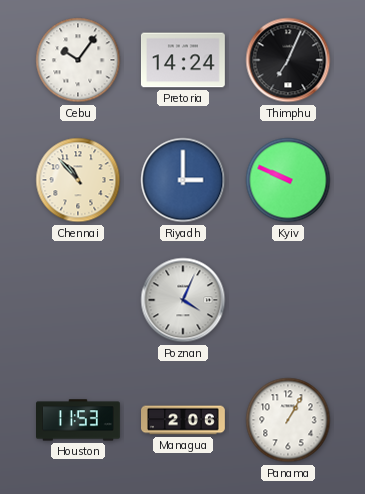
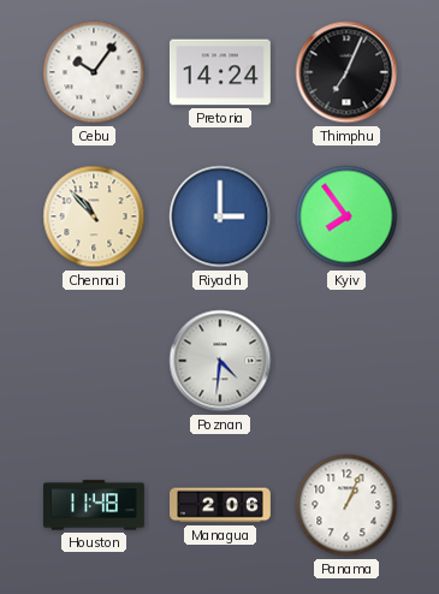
Kyiv: 9:49 -> 7:54
Poznan: 4:04 -> 4:31
Houston: 11:53 -> 11:48
Panama: 1:05 -> 1:04
